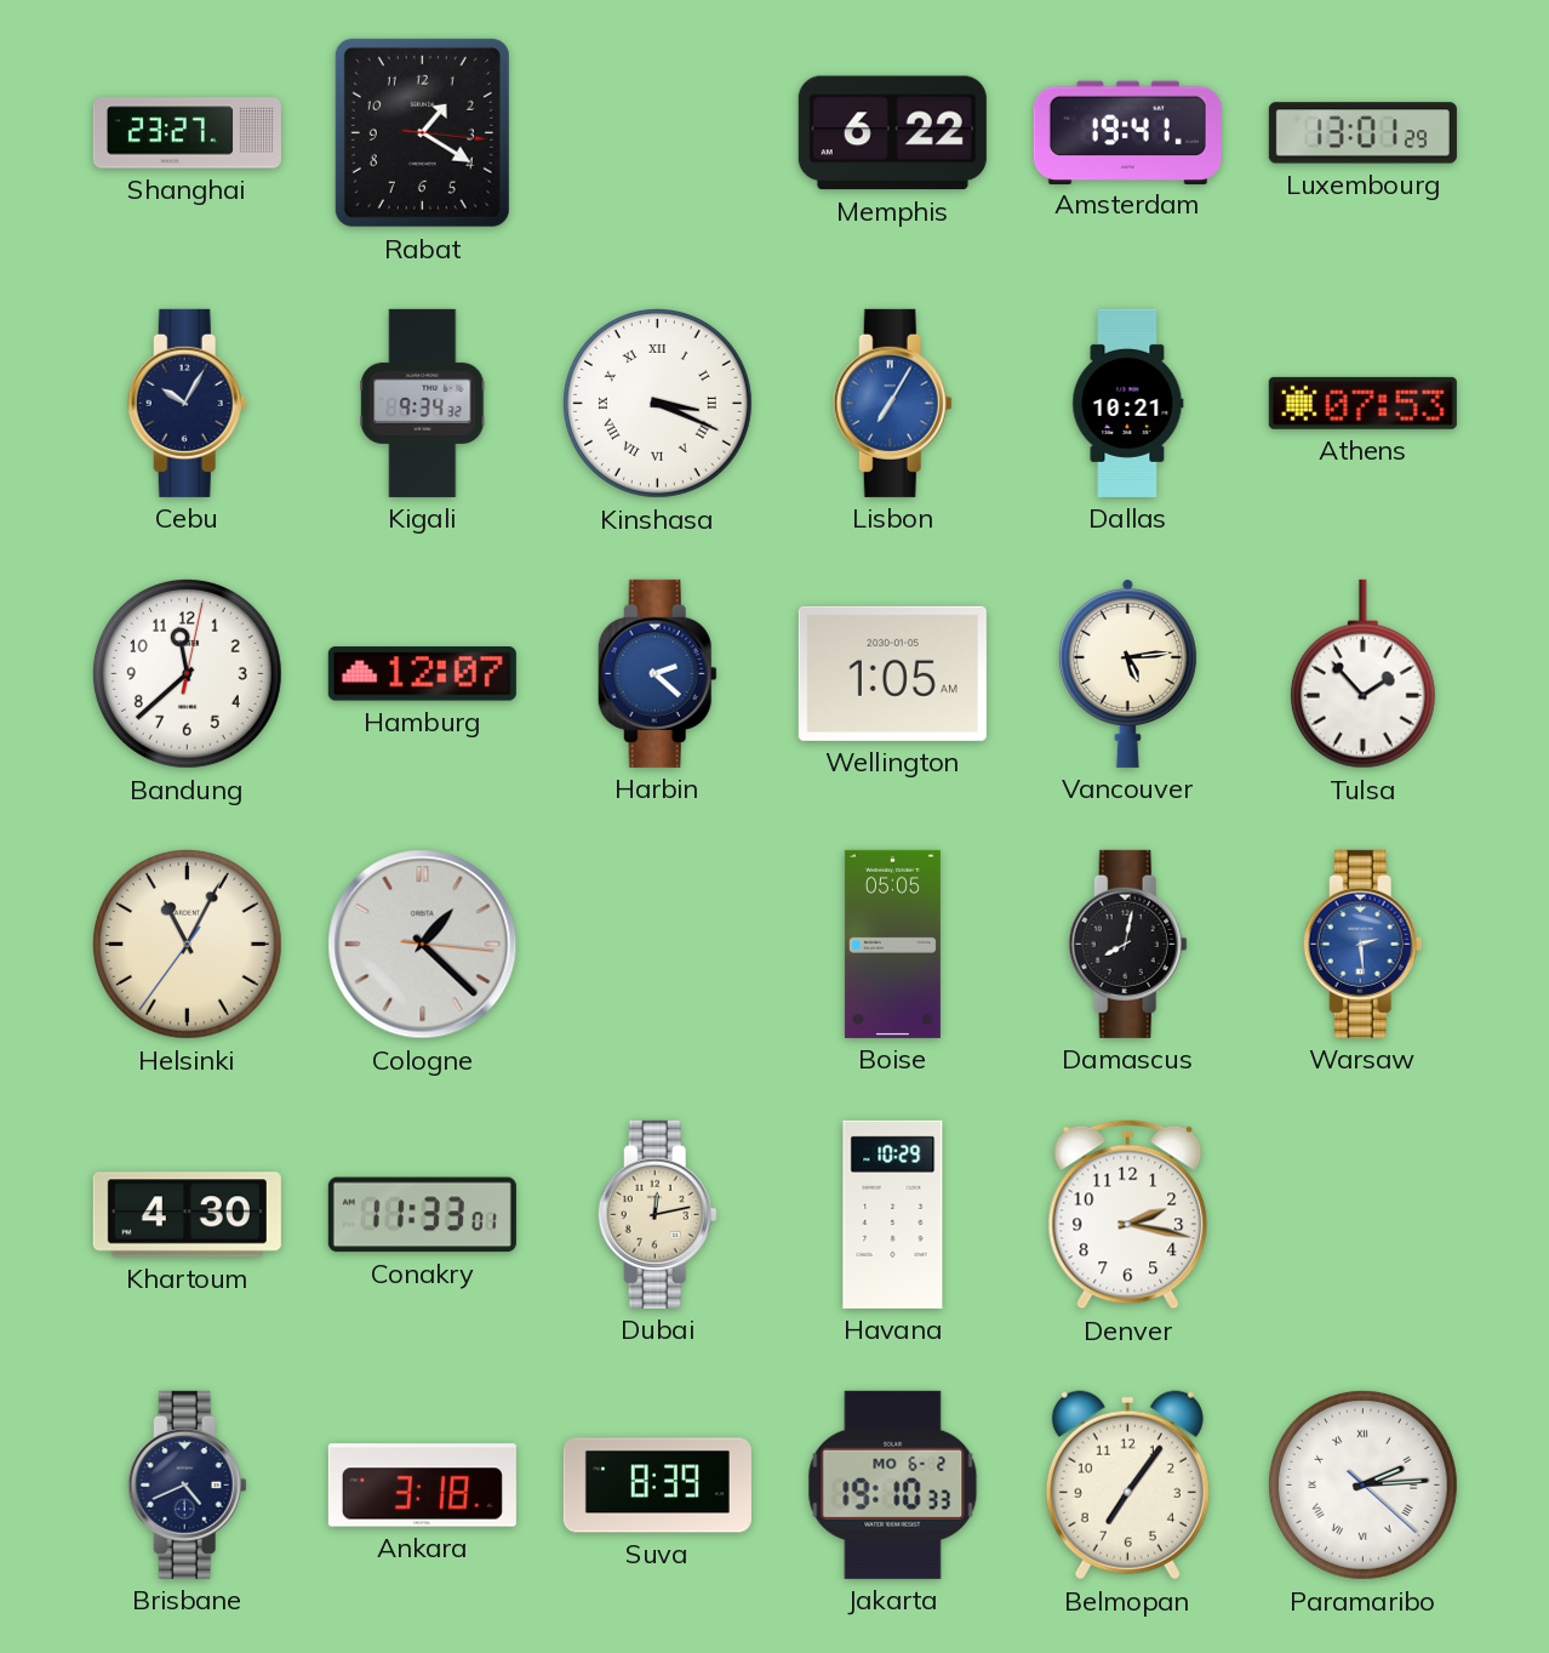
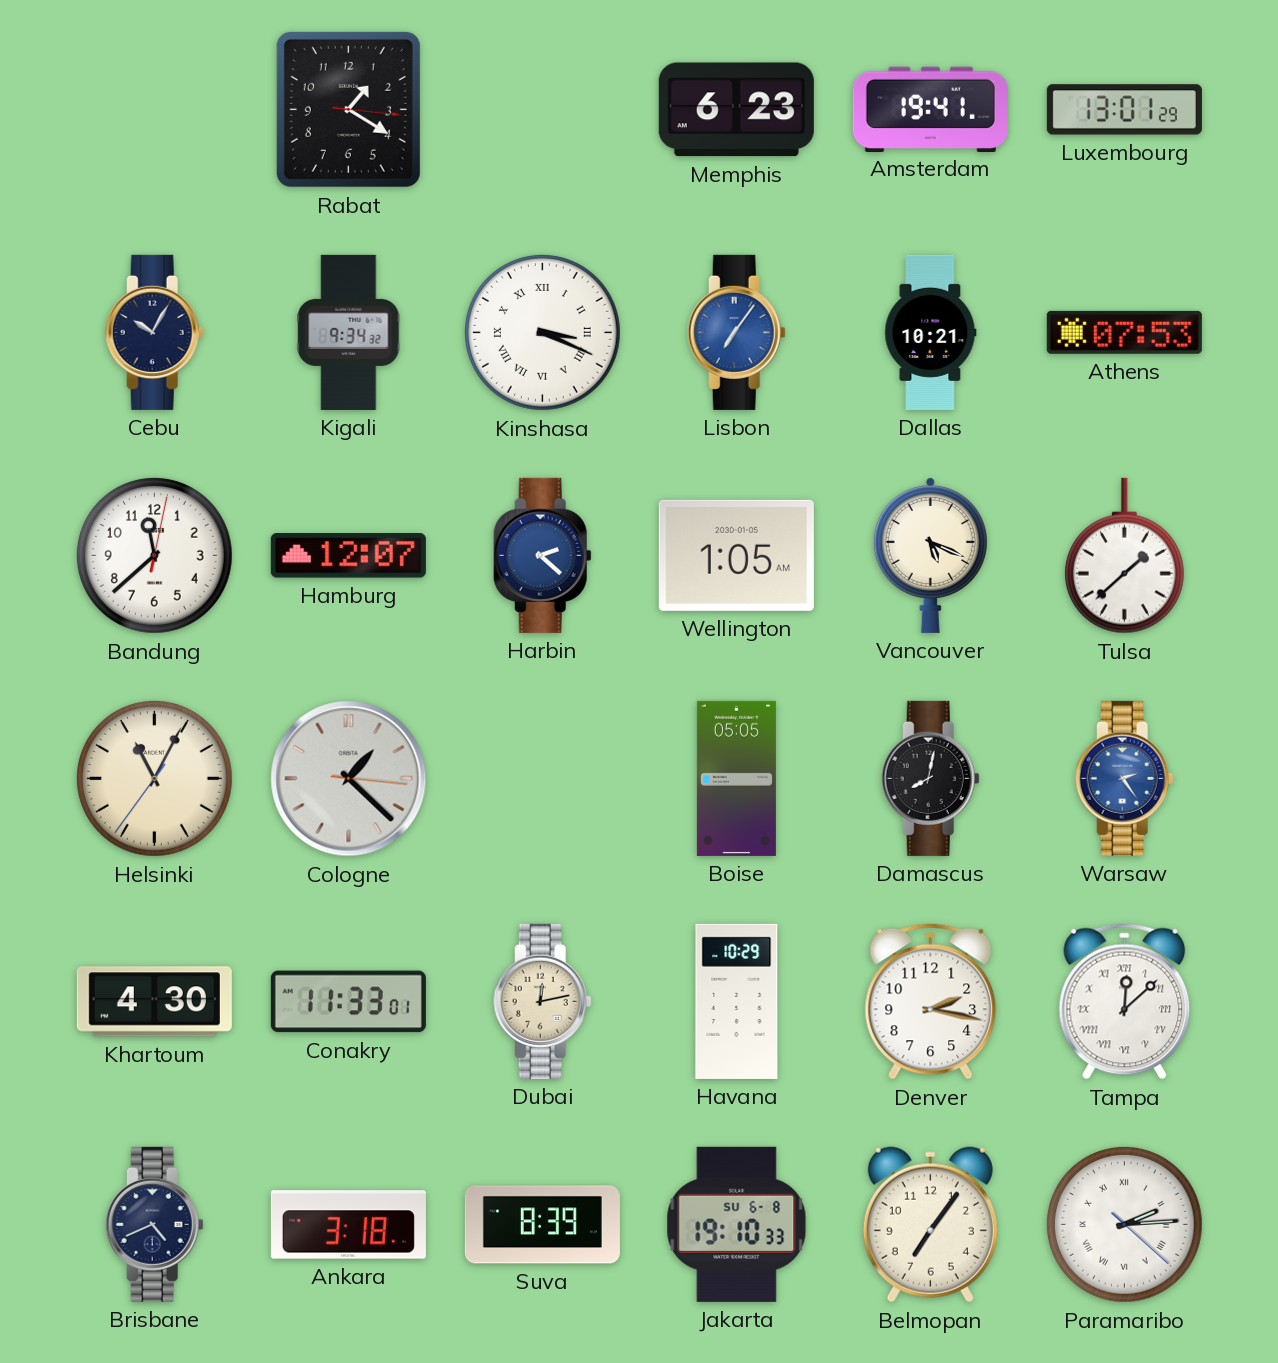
Shanghai: 23:27 -> none
Memphis: 6:22 -> 6:23
Lisbon: 7:05 -> 7:06
Vancouver: 5:14 -> 5:19
Tulsa: 1:53 -> 1:38
Warsaw: 2:29 -> 2:24
Tampa: none -> 12:08
Jakarta date: MO 6-2 -> SU 6-8
